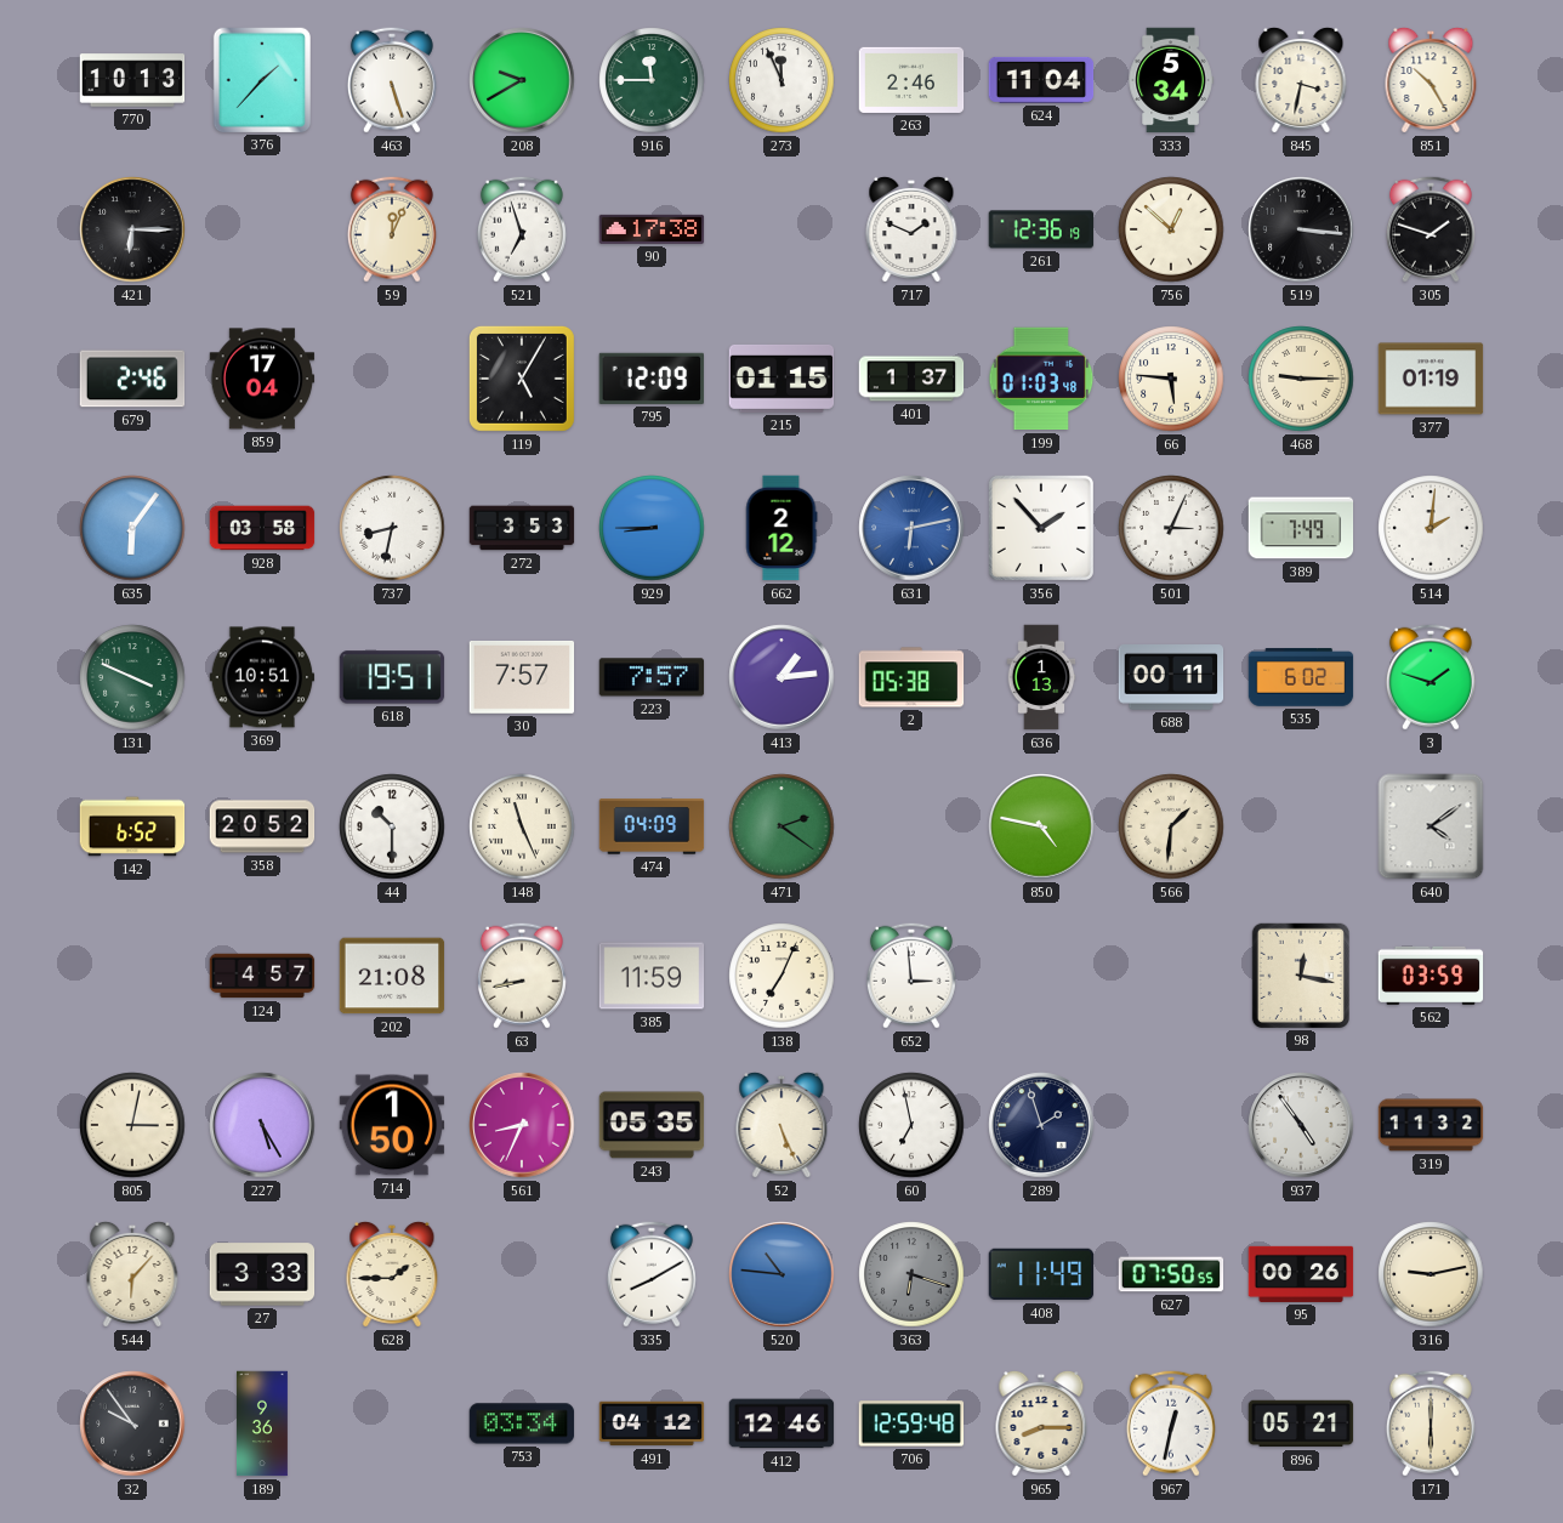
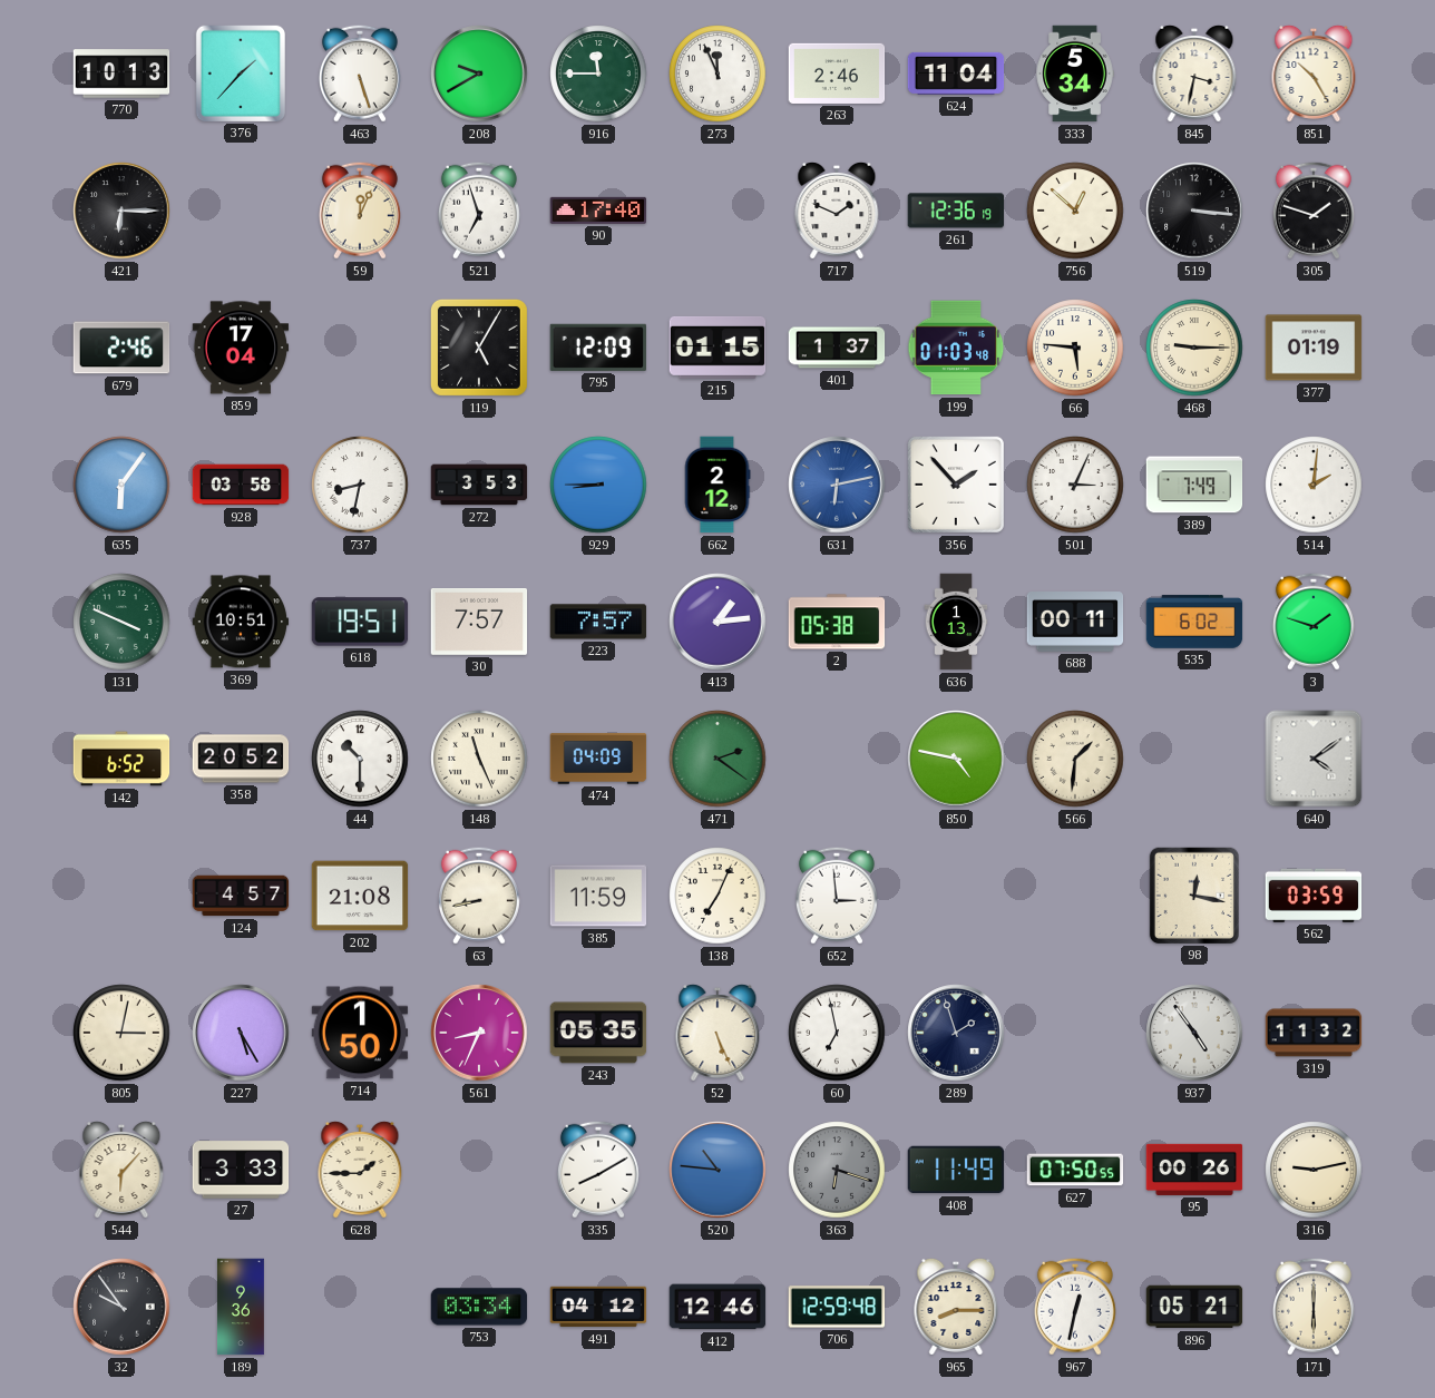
90: 17:38 -> 17:40
